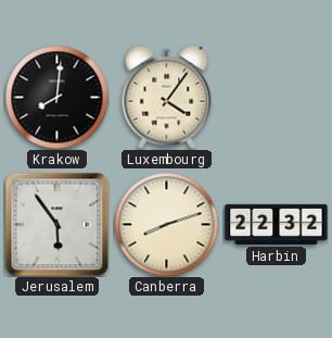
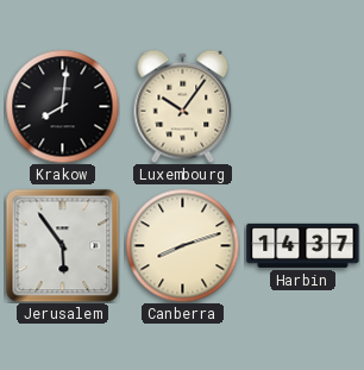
Luxembourg: 4:06 -> 10:06
Harbin: 22:32 -> 14:37
